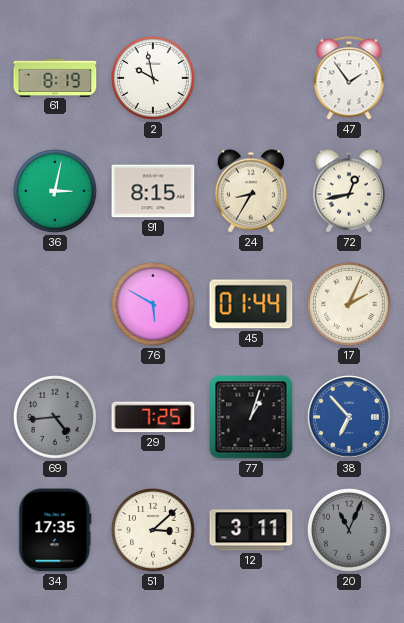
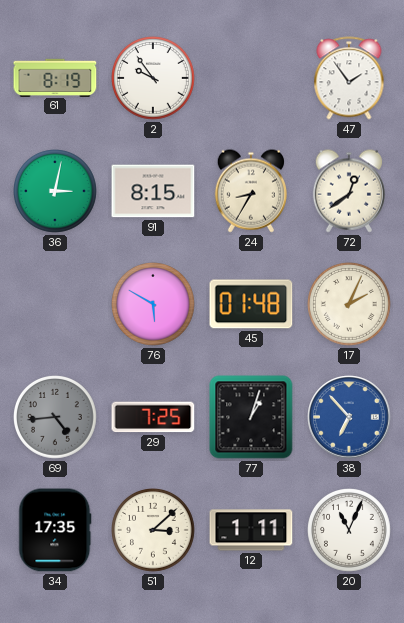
2: 9:58 -> 9:54
72: 12:43 -> 12:39
45: 01:44 -> 01:48
12: 3:11 -> 1:11
20 dial: grey -> white
